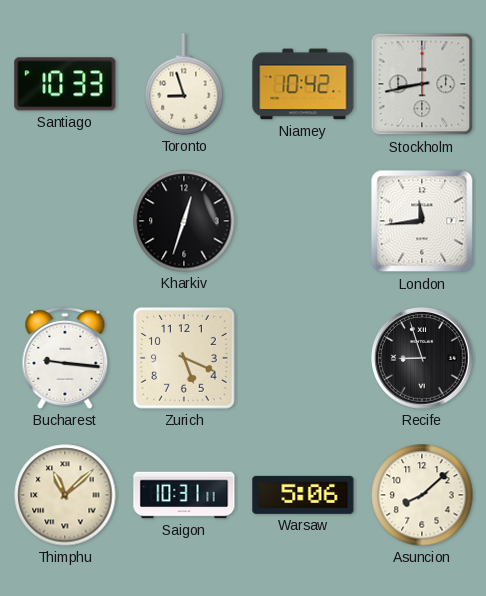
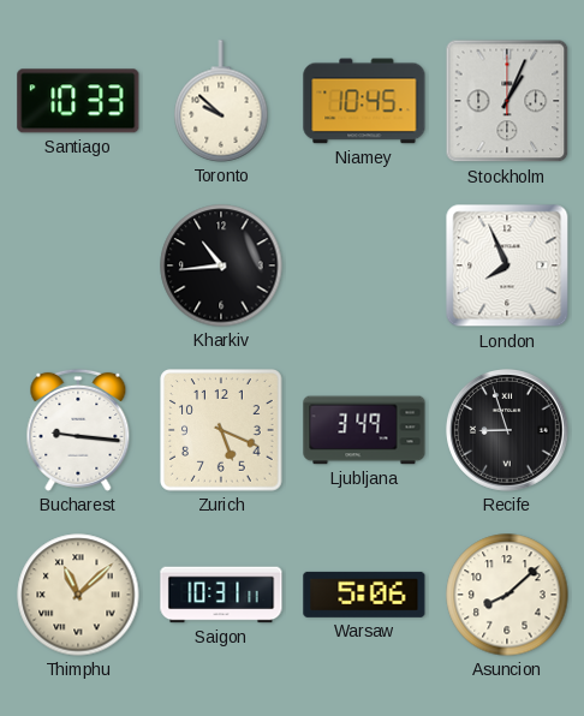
Toronto: 8:57 -> 9:52
Niamey: 10:42 -> 10:45
Stockholm: 8:43 -> 1:04
Kharkiv: 12:33 -> 10:44
London: 11:44 -> 7:56
Ljubljana: none -> 3:49
